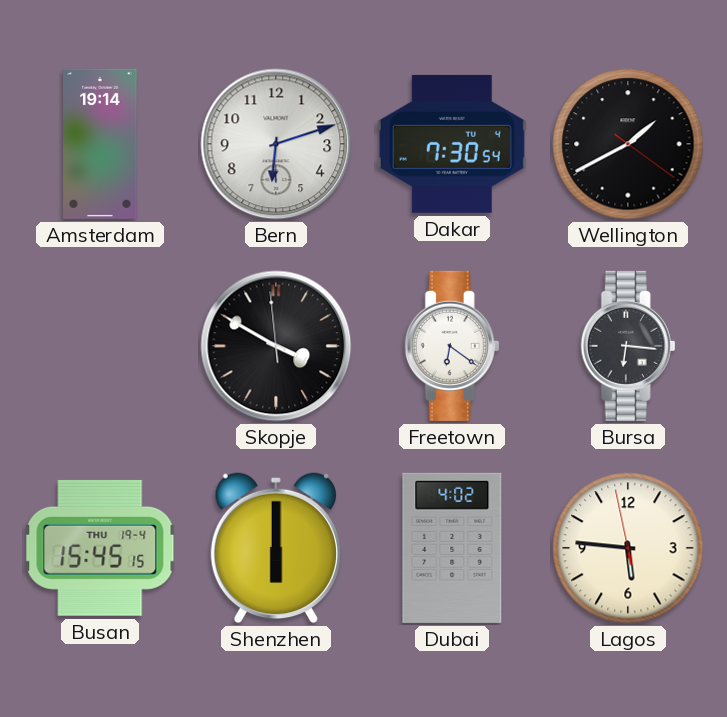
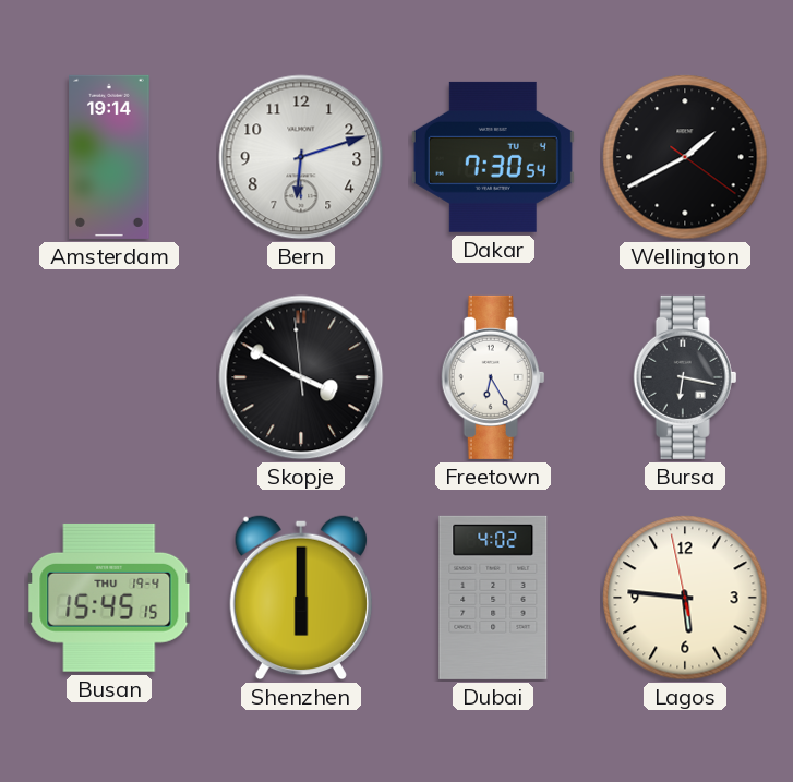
Freetown: 6:21 -> 6:25
Bursa: 6:16 -> 6:17
